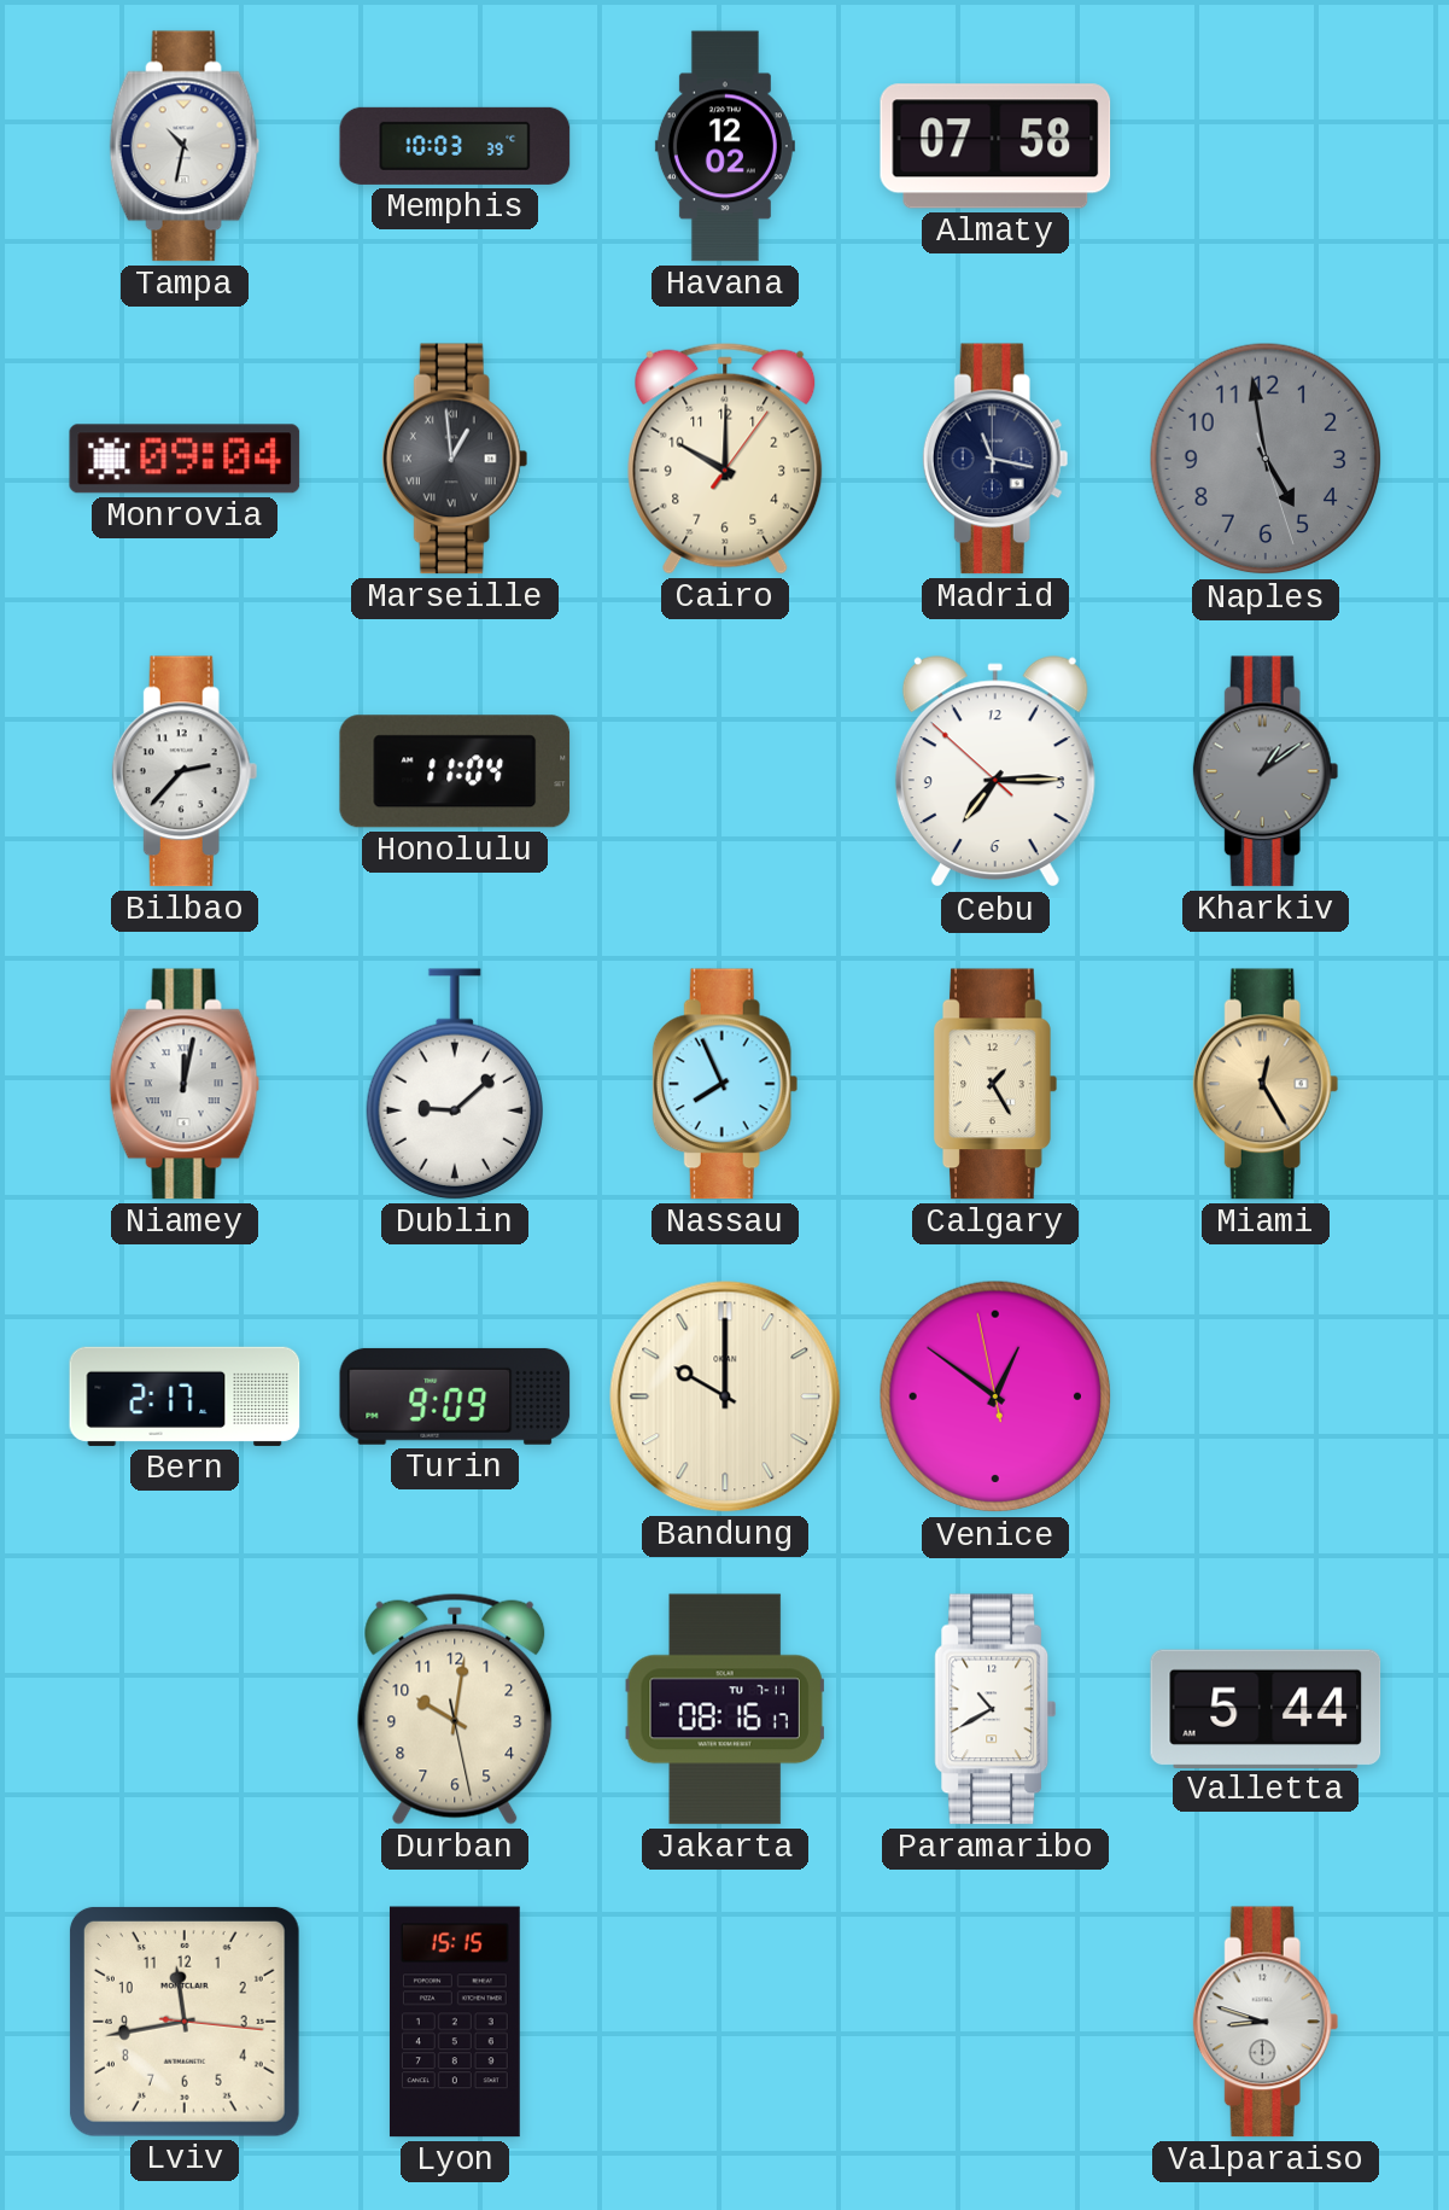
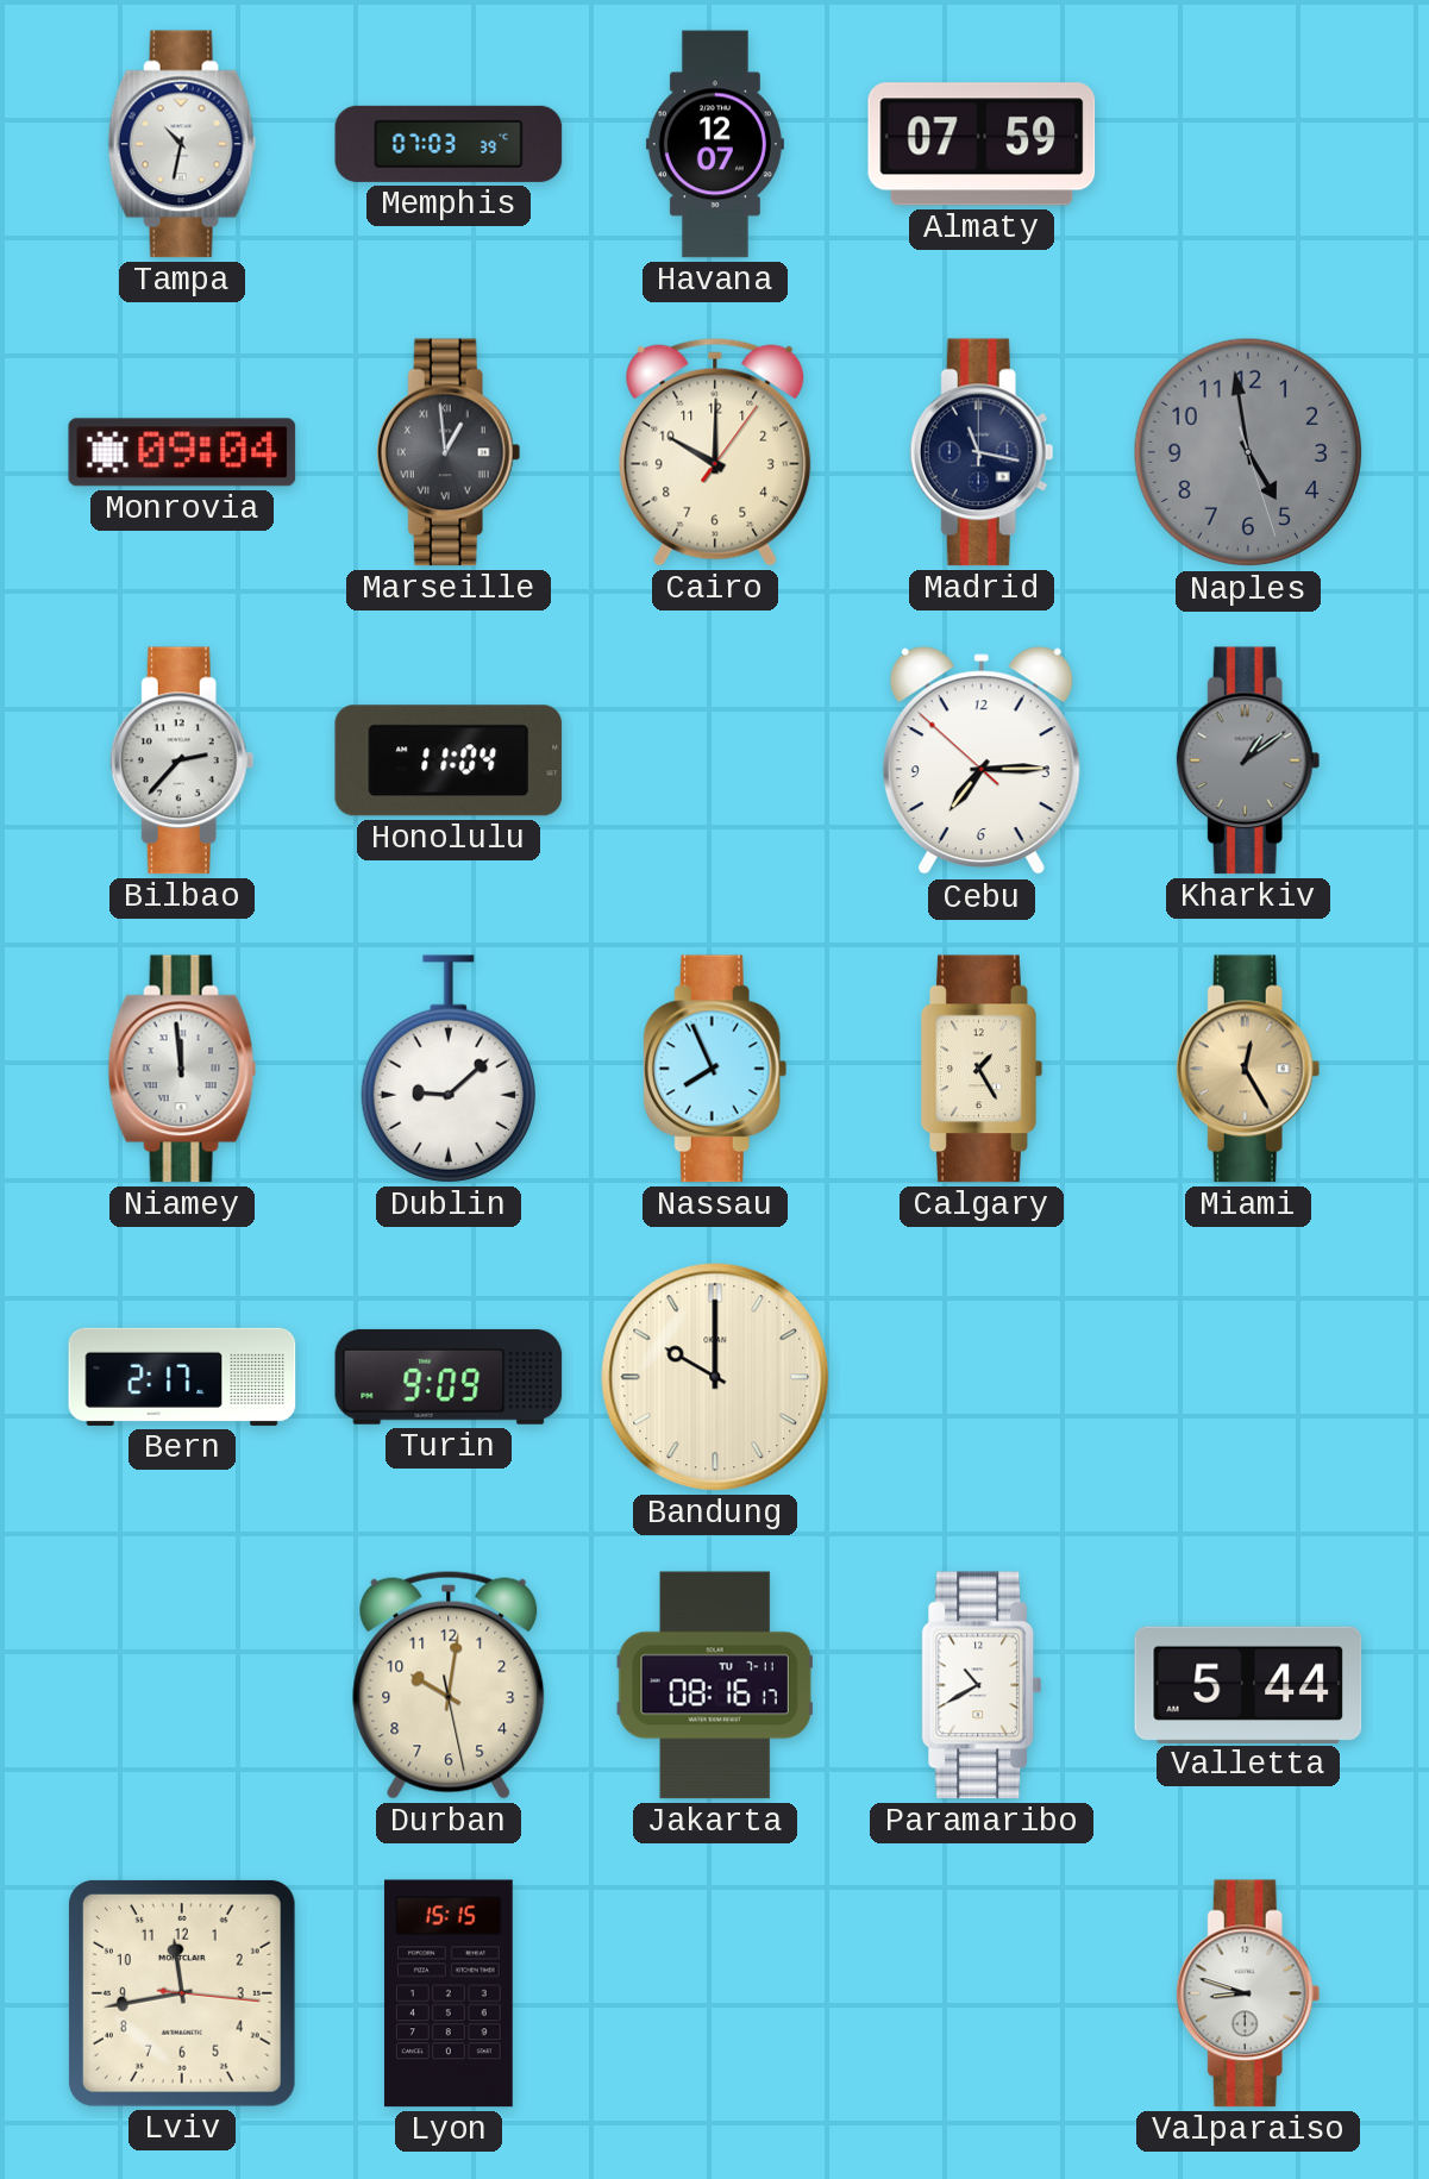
Memphis: 10:03 -> 07:03
Havana: 12:02 -> 12:07
Almaty: 07:58 -> 07:59
Niamey: 12:02 -> 11:59
Venice: 12:50 -> none
